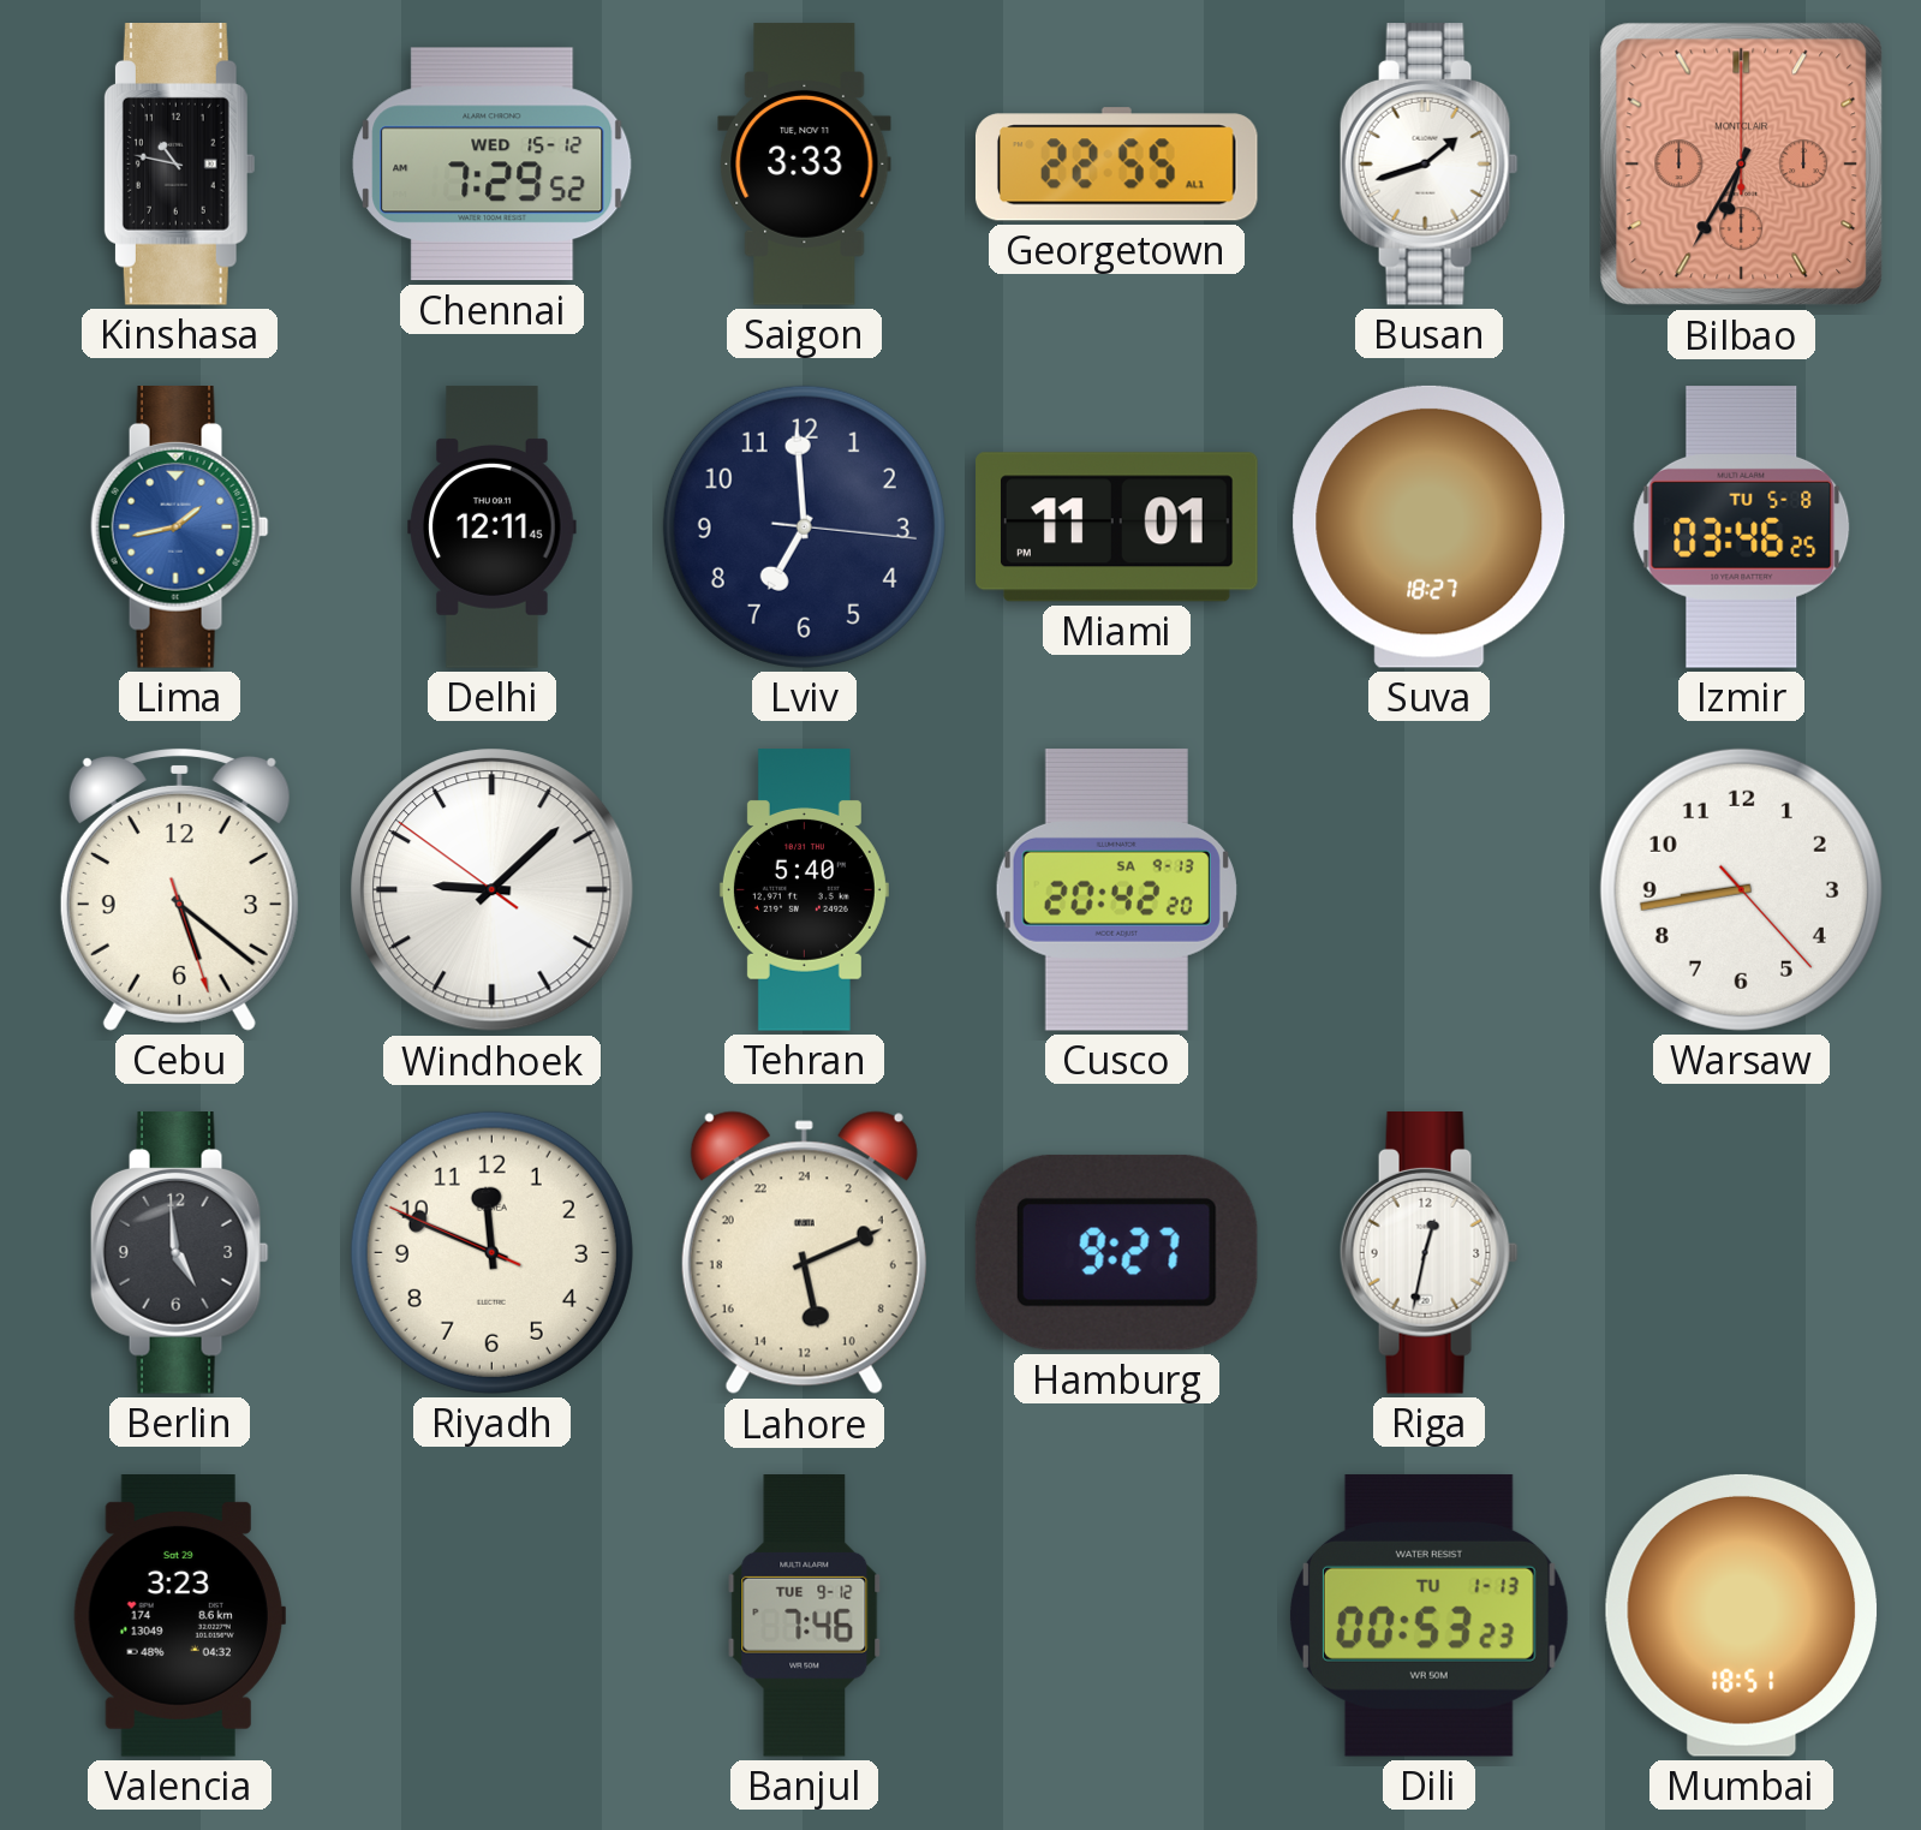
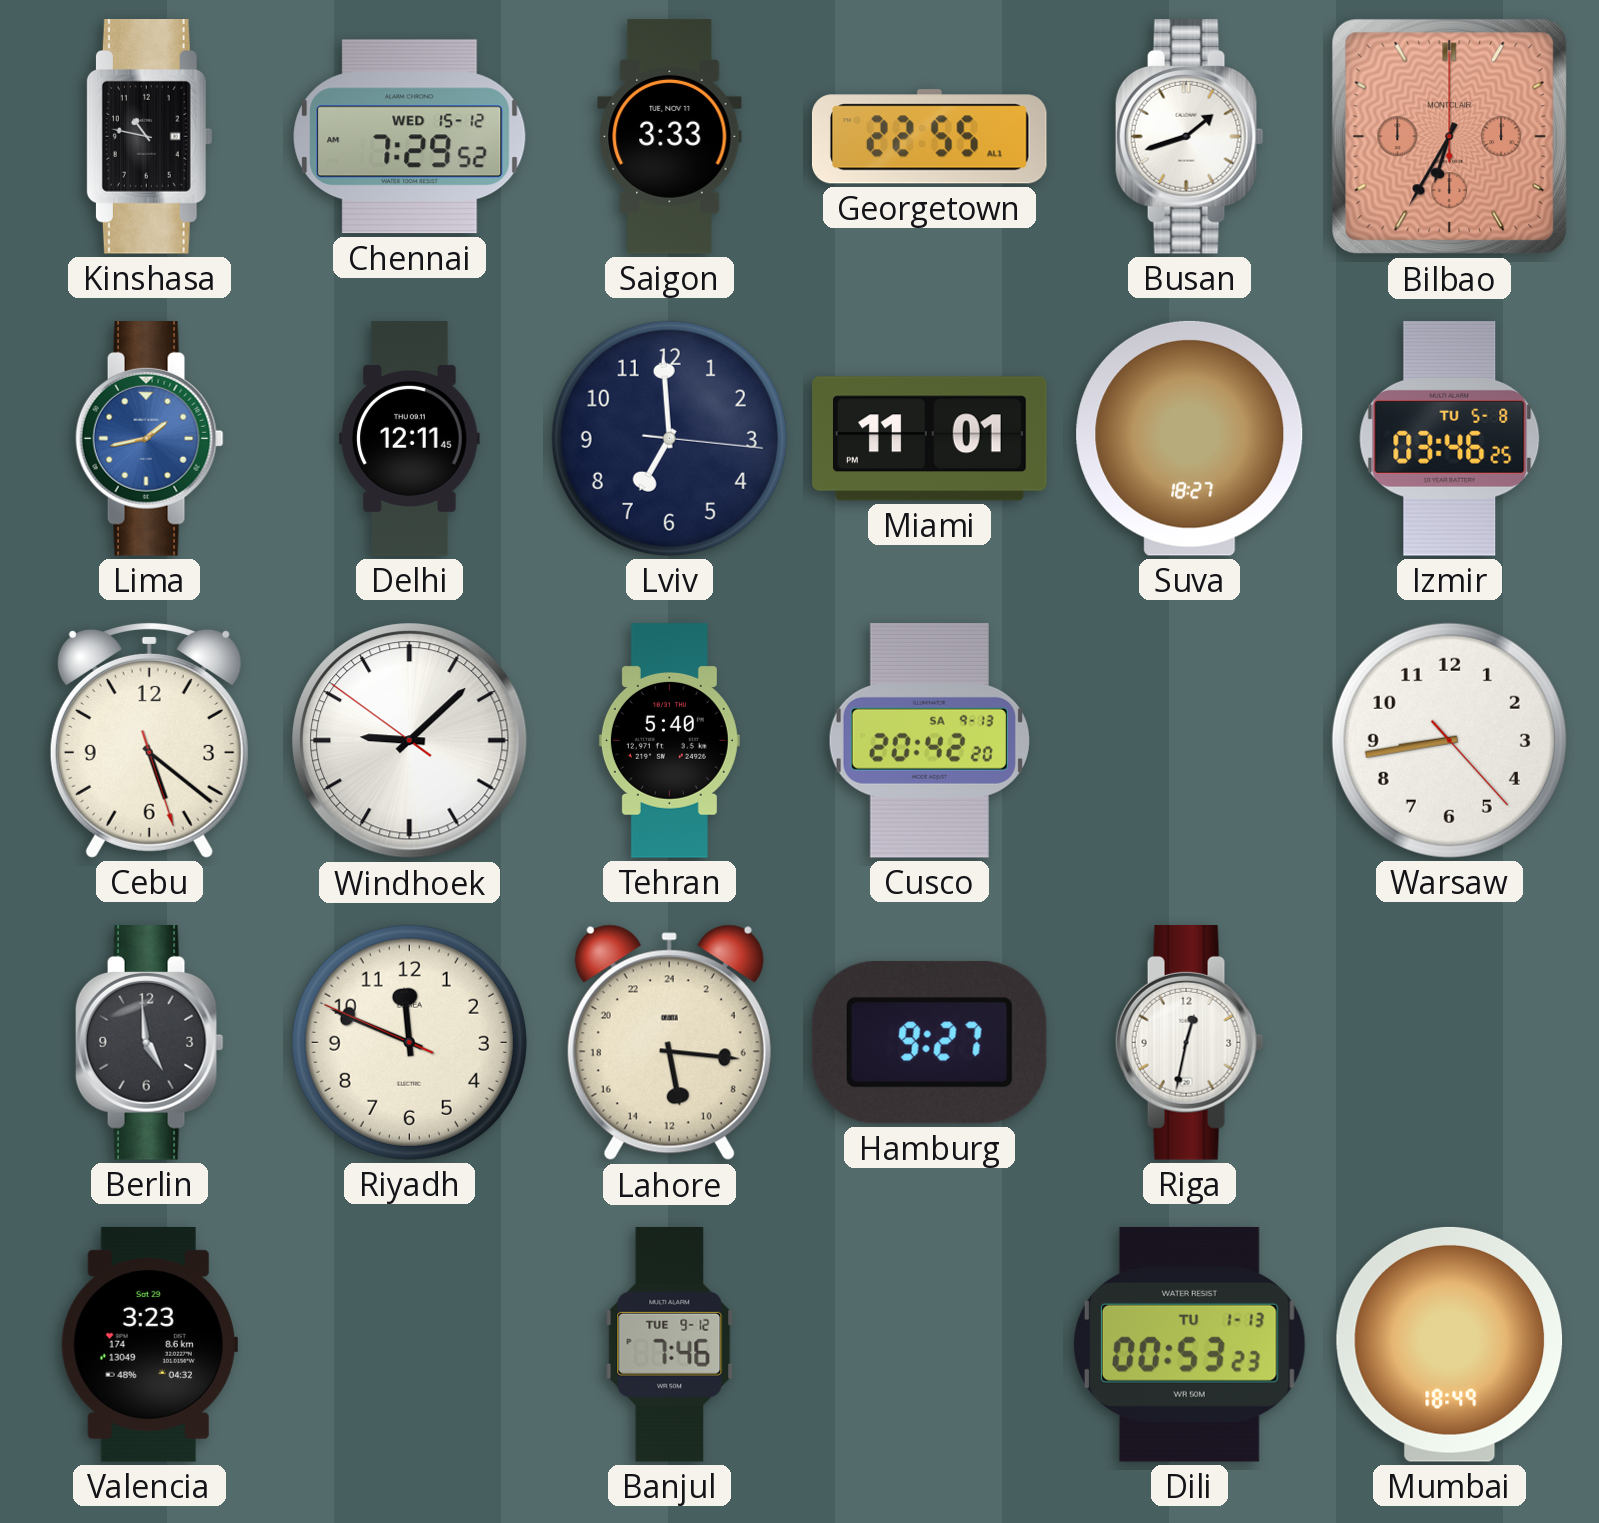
Lahore: 11:11 -> 11:16
Mumbai: 18:51 -> 18:49
